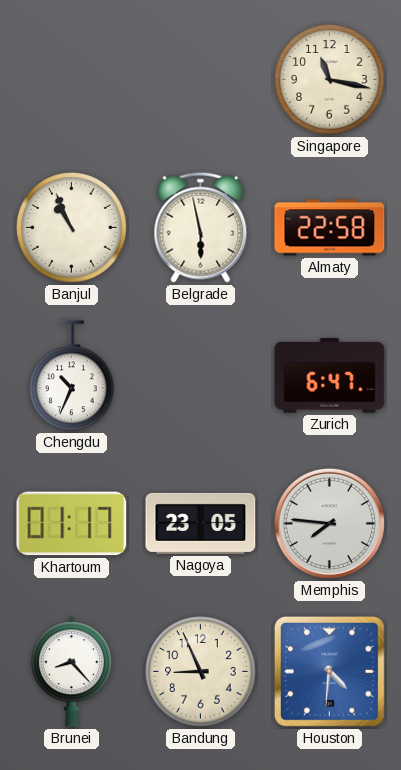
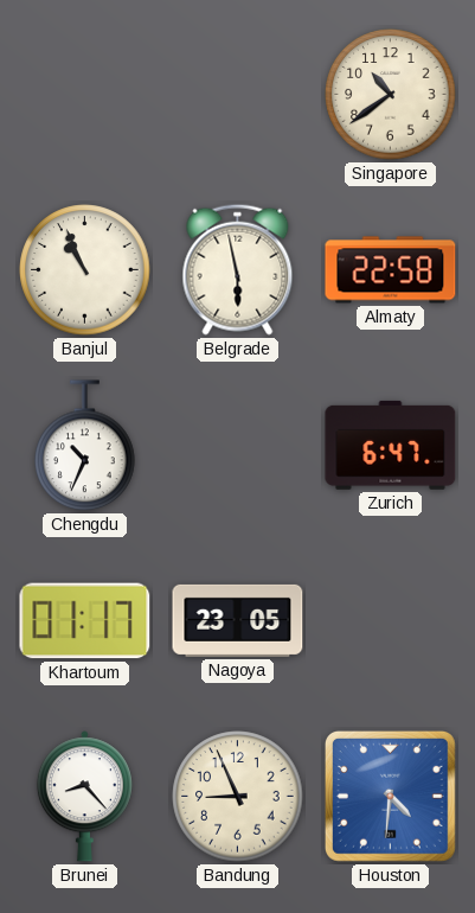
Singapore: 11:17 -> 10:39
Memphis: 7:46 -> none
